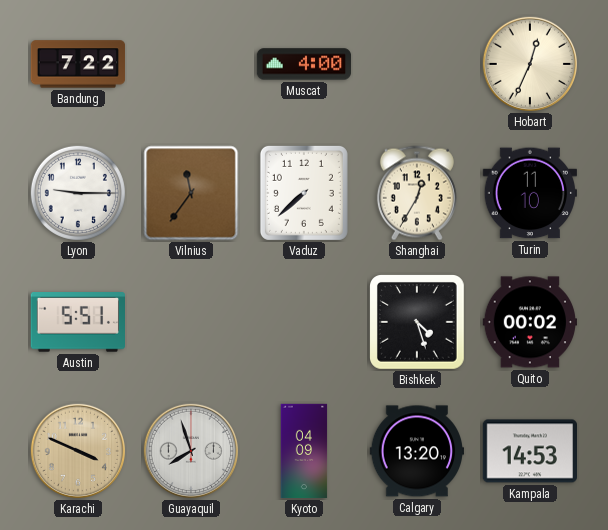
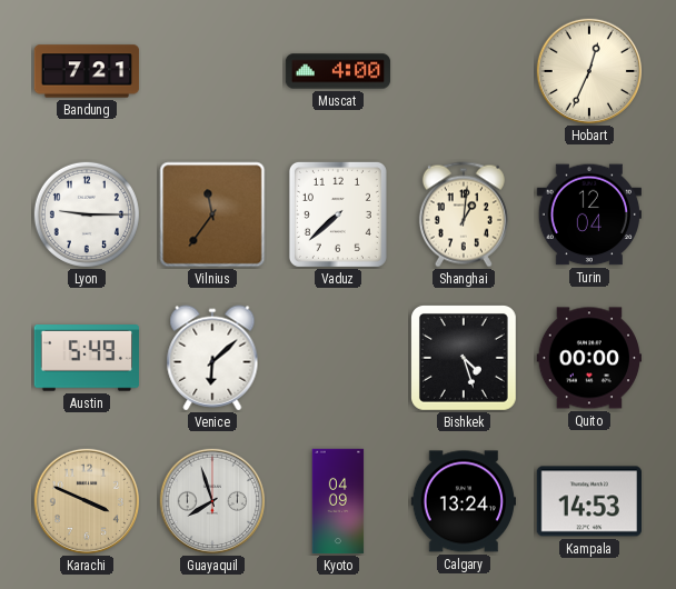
Bandung: 7:22 -> 7:21
Shanghai: 12:35 -> 1:01
Turin: 11:10 -> 12:04
Austin: 5:51 -> 5:49
Venice: none -> 6:08
Quito: 00:02 -> 00:00
Calgary: 13:20 -> 13:24
